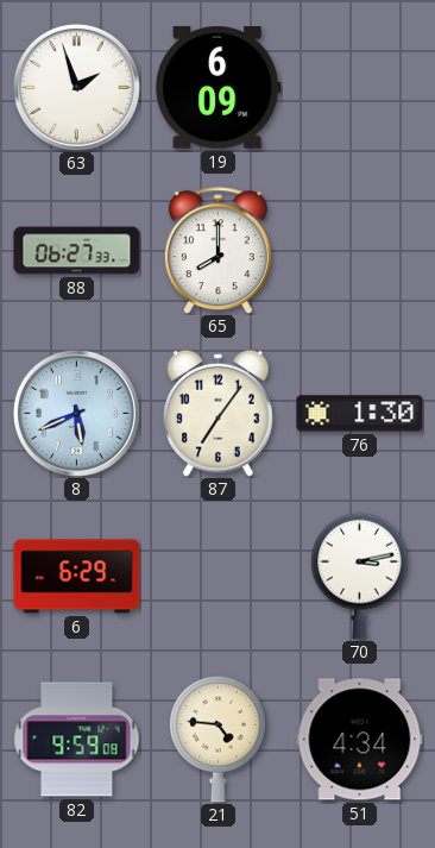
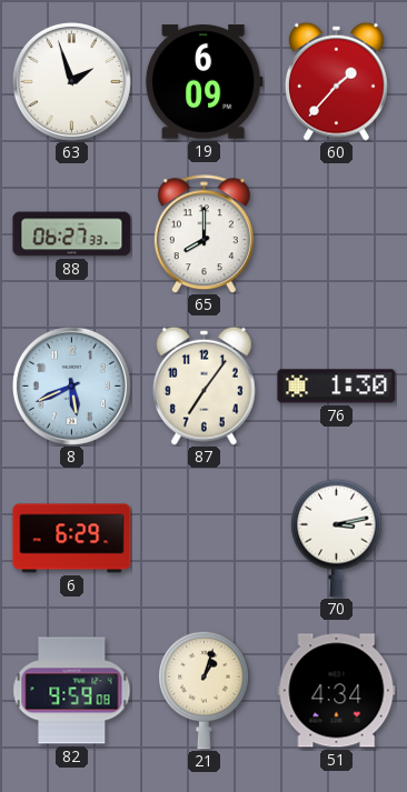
60: none -> 1:37
21: 4:46 -> 1:03
